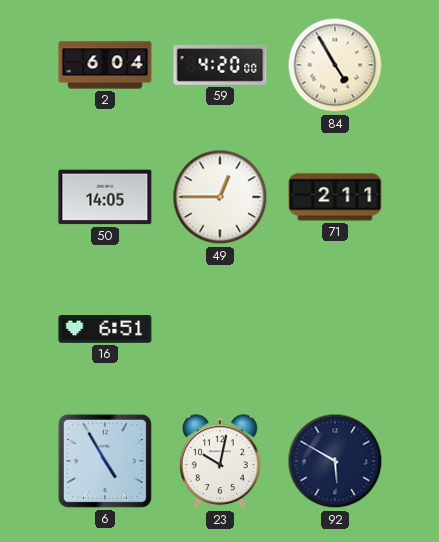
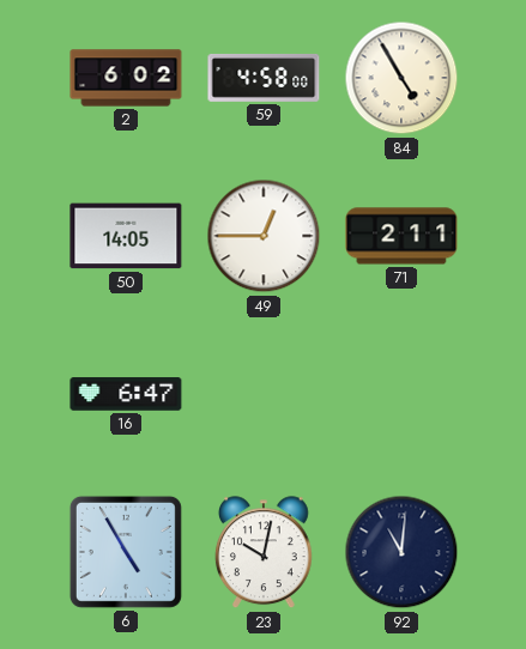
2: 6:04 -> 6:02
59: 4:20 -> 4:58
16: 6:51 -> 6:47
92: 5:50 -> 11:01
